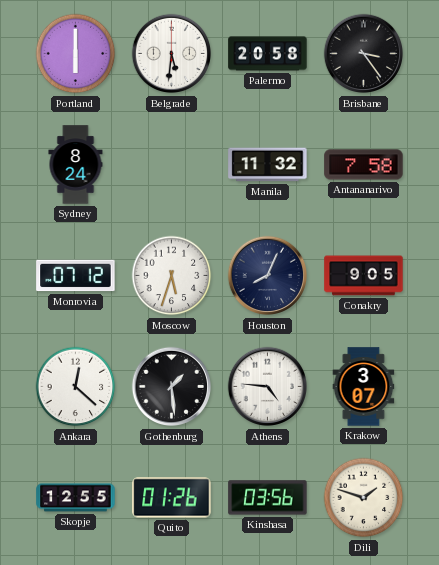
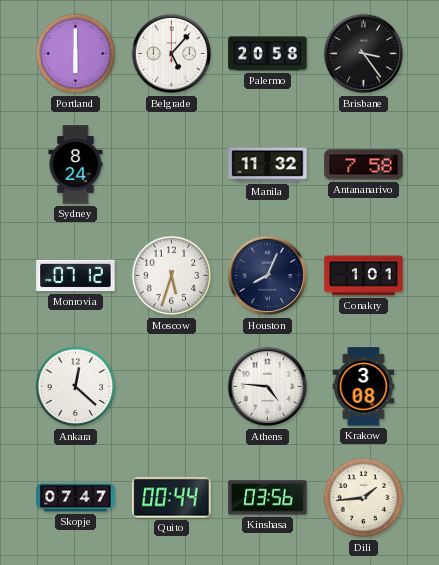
Belgrade: 5:31 -> 5:07
Conakry: 9:05 -> 1:01
Gothenburg: 1:29 -> none
Krakow: 3:07 -> 3:08
Skopje: 12:55 -> 07:47
Quito: 01:26 -> 00:44
Dili: 1:48 -> 1:44
